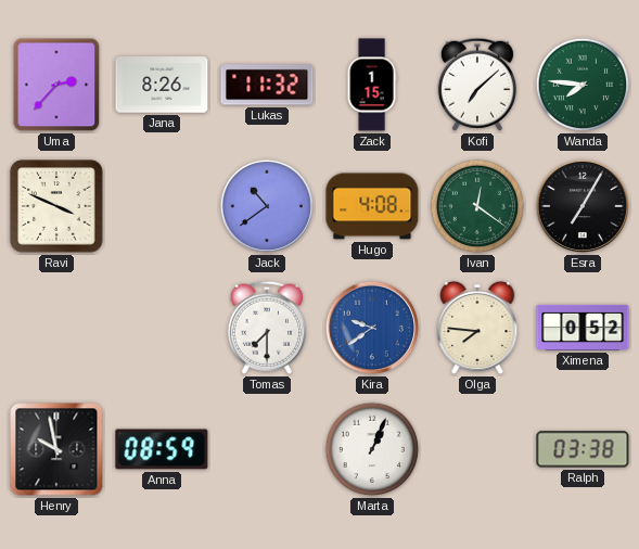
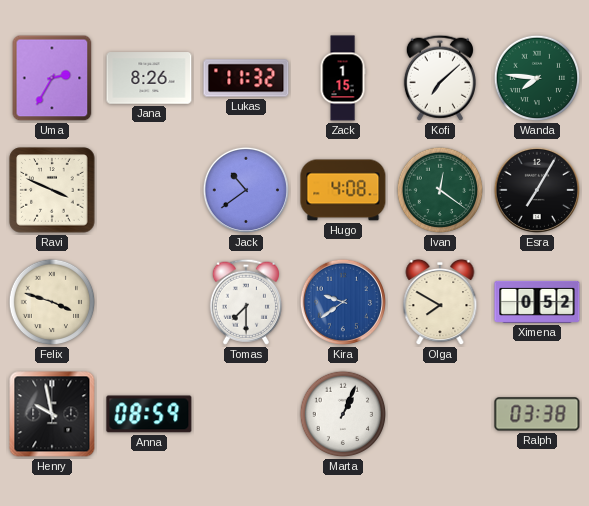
Uma: 2:37 -> 2:35
Felix: none -> 3:48
Olga: 7:46 -> 7:50
